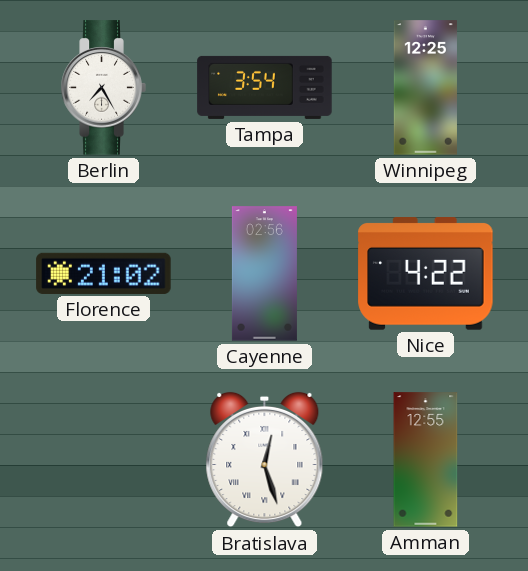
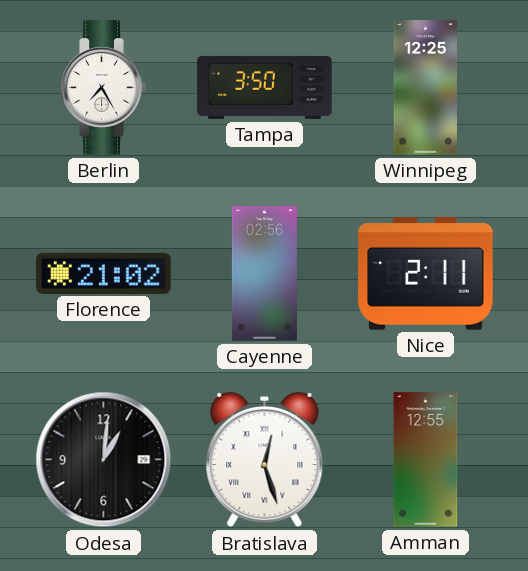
Tampa: 3:54 -> 3:50
Nice: 4:22 -> 2:11
Odesa: none -> 1:01
